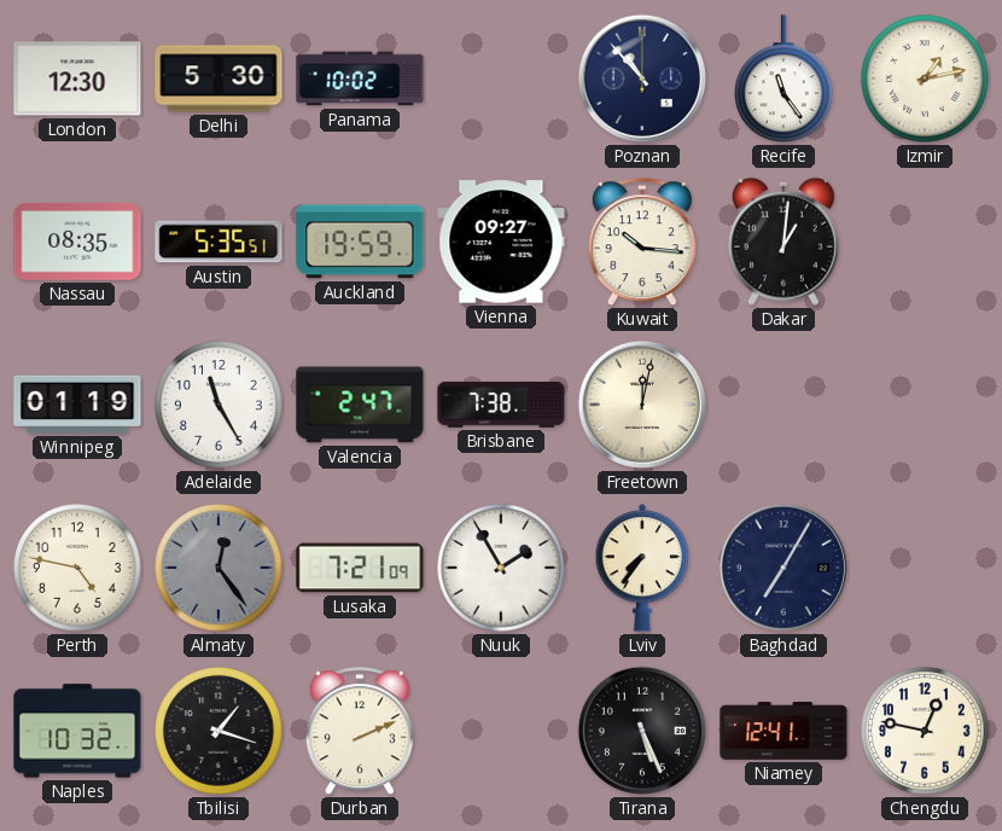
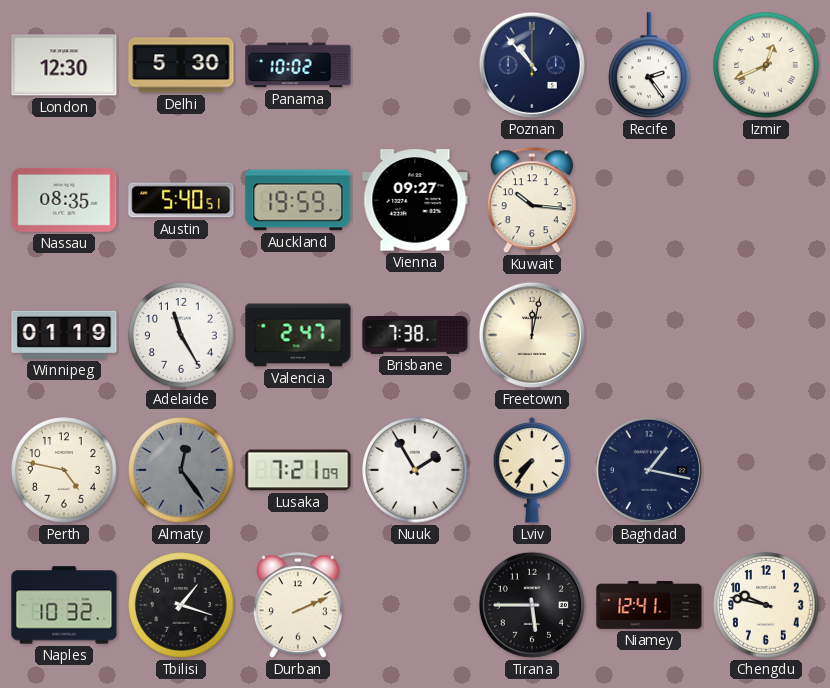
Recife: 11:24 -> 2:24
Izmir: 1:13 -> 12:41
Austin: 5:35 -> 5:40
Dakar: 1:01 -> none
Baghdad: 7:05 -> 1:17
Tirana: 5:26 -> 5:45
Chengdu: 12:47 -> 9:47
